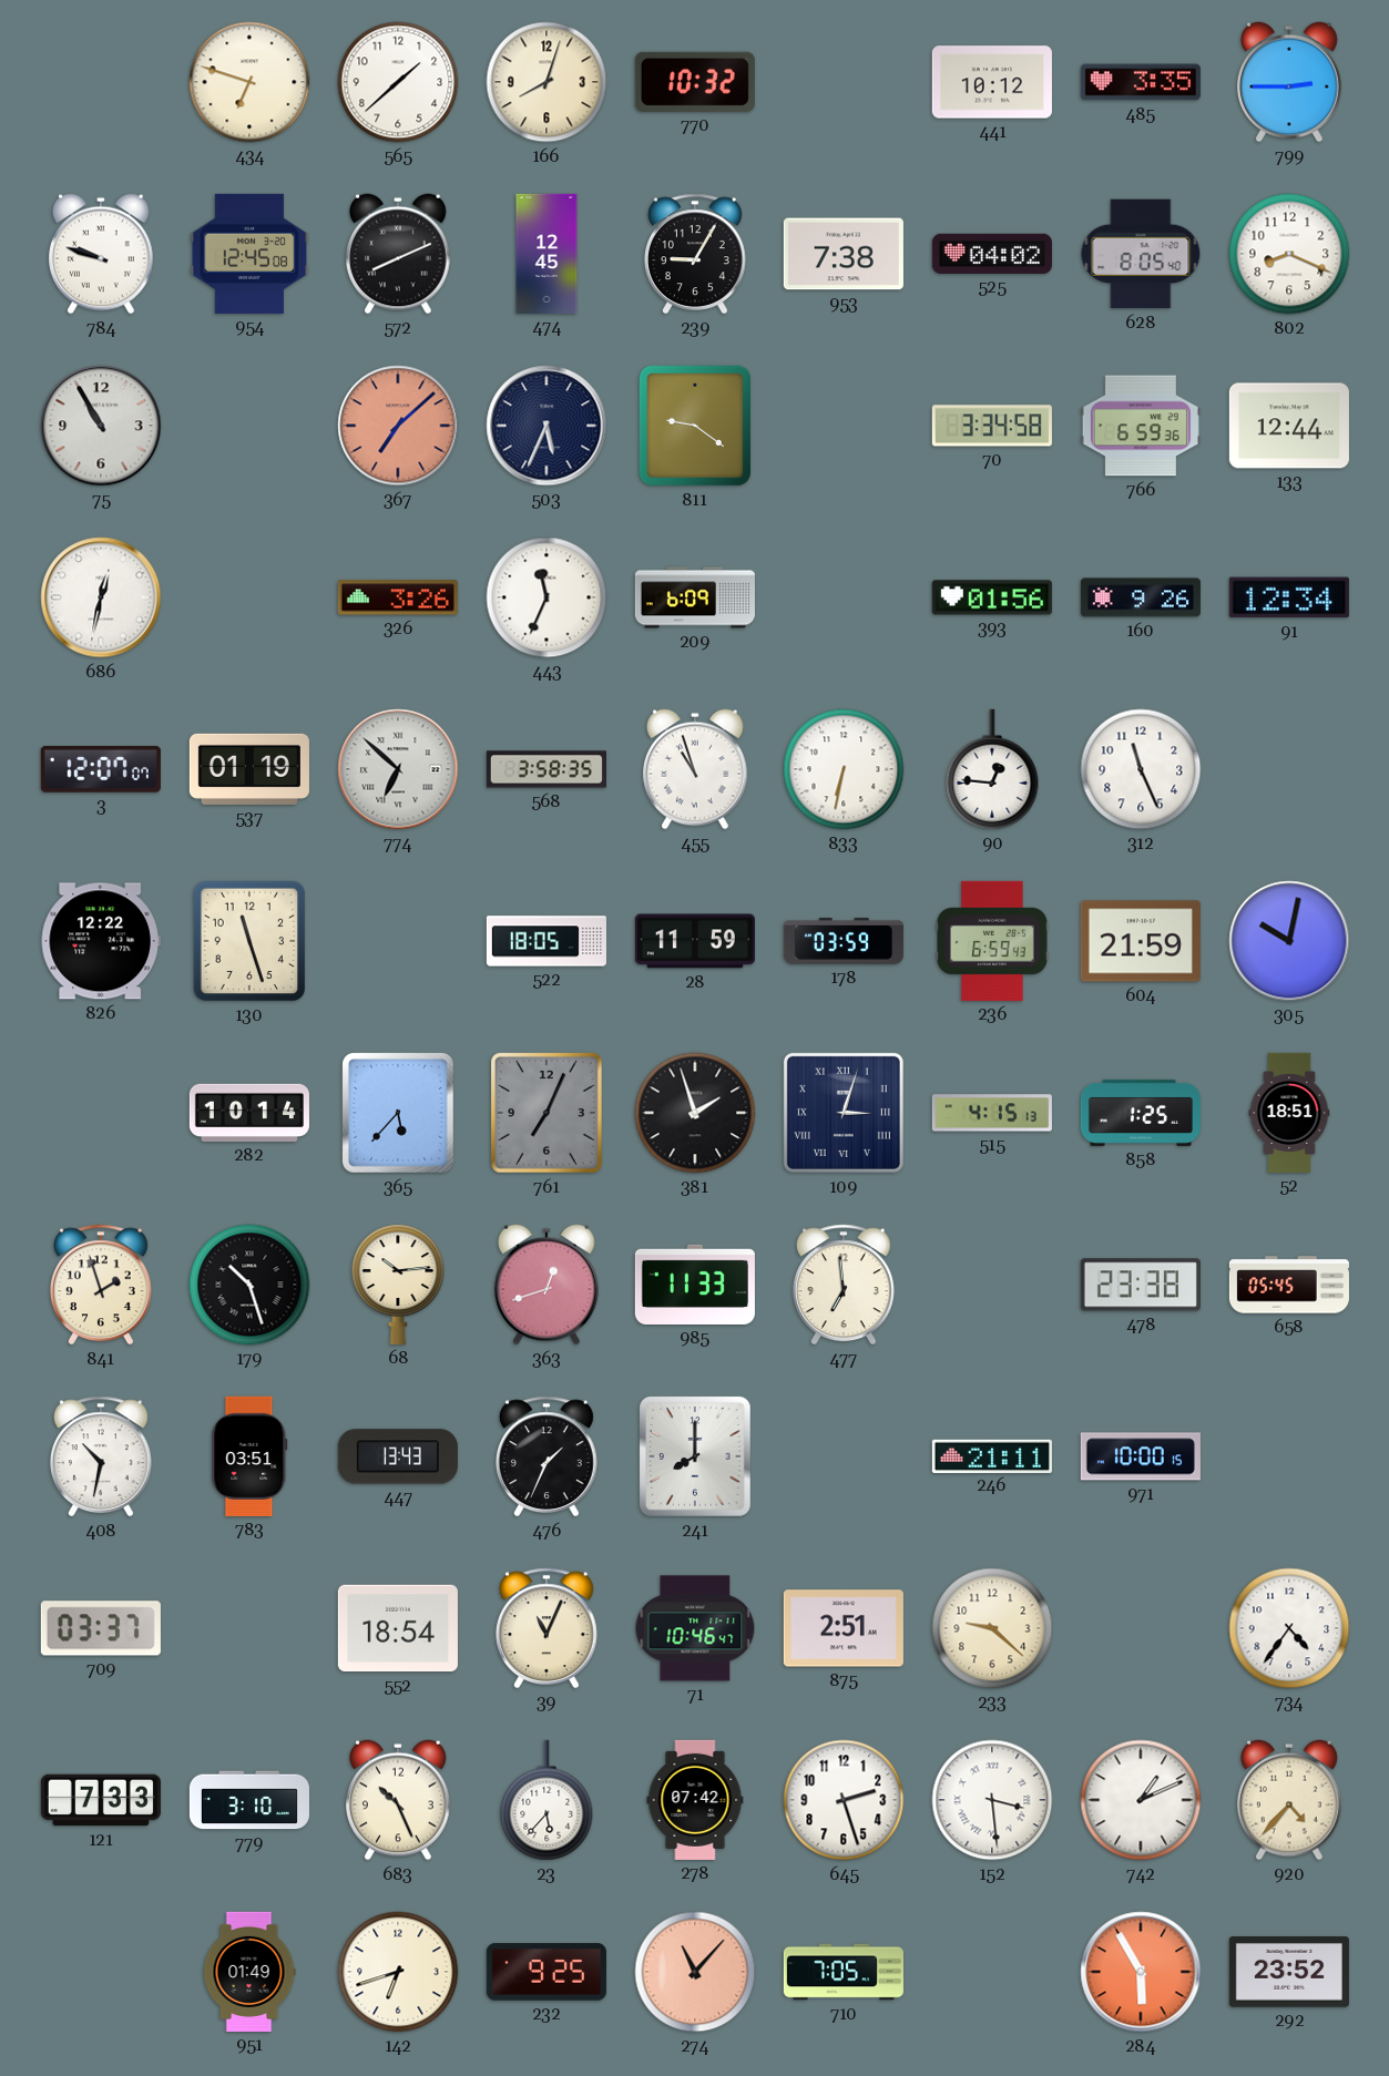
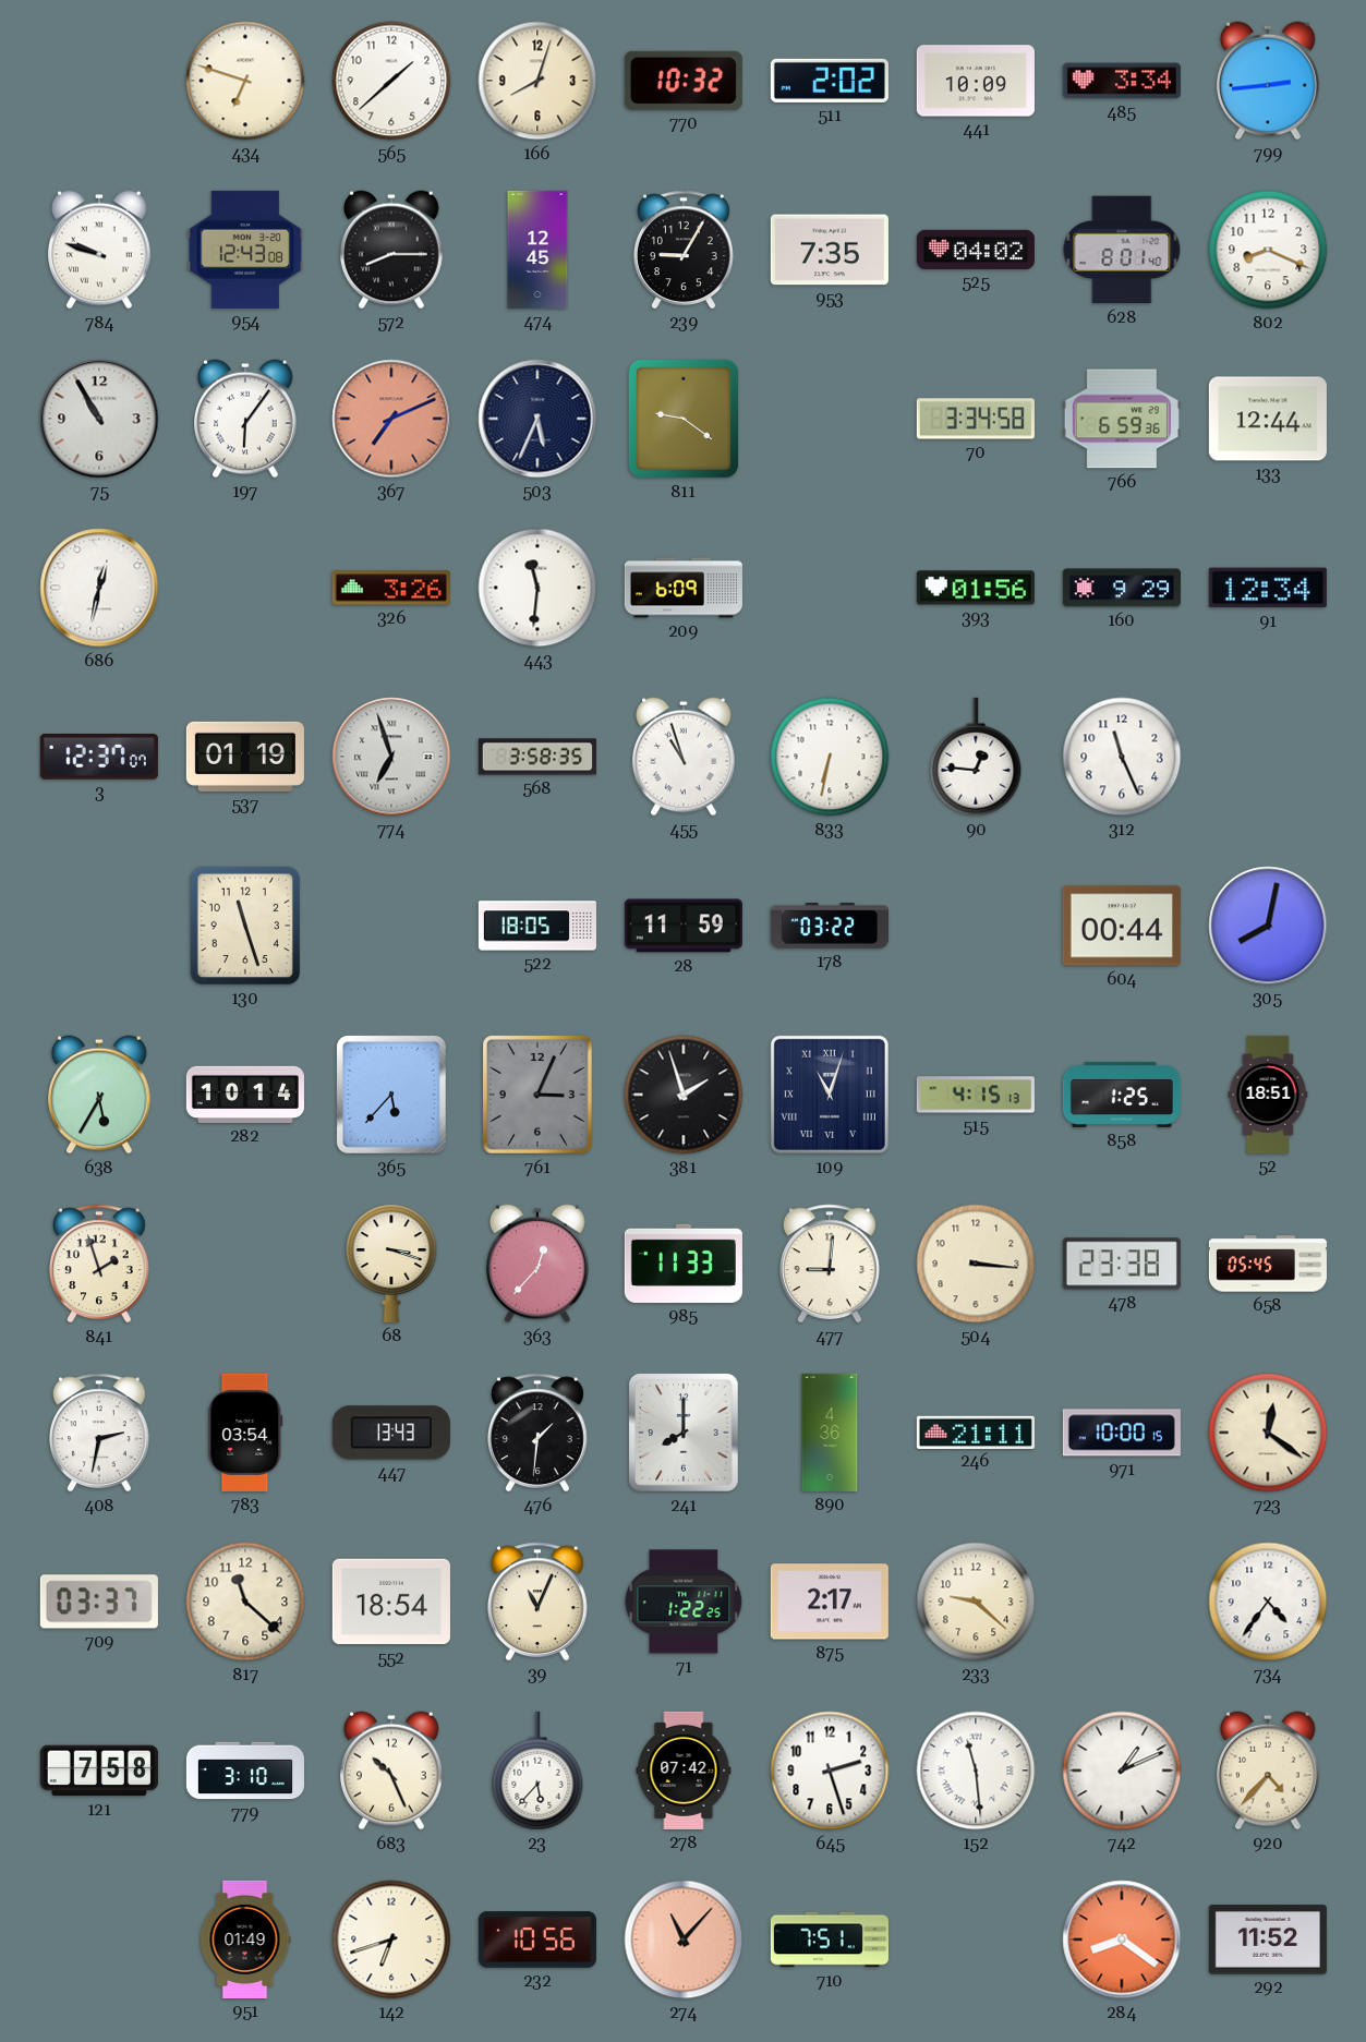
511: none -> 2:02
441: 10:12 -> 10:09
485: 3:35 -> 3:34
799: 2:45 -> 2:44
954: 12:45 -> 12:43
572: 8:11 -> 8:15
953: 7:38 -> 7:35
628: 8:05 -> 8:01
197: none -> 6:06
367: 7:08 -> 7:11
443: 11:34 -> 11:31
160: 9:26 -> 9:29
3: 12:07 -> 12:37
774: 6:52 -> 6:57
826: 12:22 -> none
178: 03:59 -> 03:22
236: 6:59 -> none
604: 21:59 -> 00:44
305: 10:02 -> 8:02
638: none -> 5:35
761: 7:04 -> 3:04
109: 3:03 -> 11:03
179: 10:27 -> none
68: 10:14 -> 3:18
363: 12:42 -> 12:37
477: 6:59 -> 9:01
504: none -> 3:16
408: 10:32 -> 2:32
783: 03:51 -> 03:54
476: 1:34 -> 1:31
890: none -> 4:36
723: none -> 12:21
817: none -> 11:22
71: 10:46 -> 1:22
875: 2:51 -> 2:17
121: 7:33 -> 7:58
152: 3:29 -> 11:29
232: 9:25 -> 10:56
710: 7:05 -> 7:51
284: 5:55 -> 8:21
292: 23:52 -> 11:52
